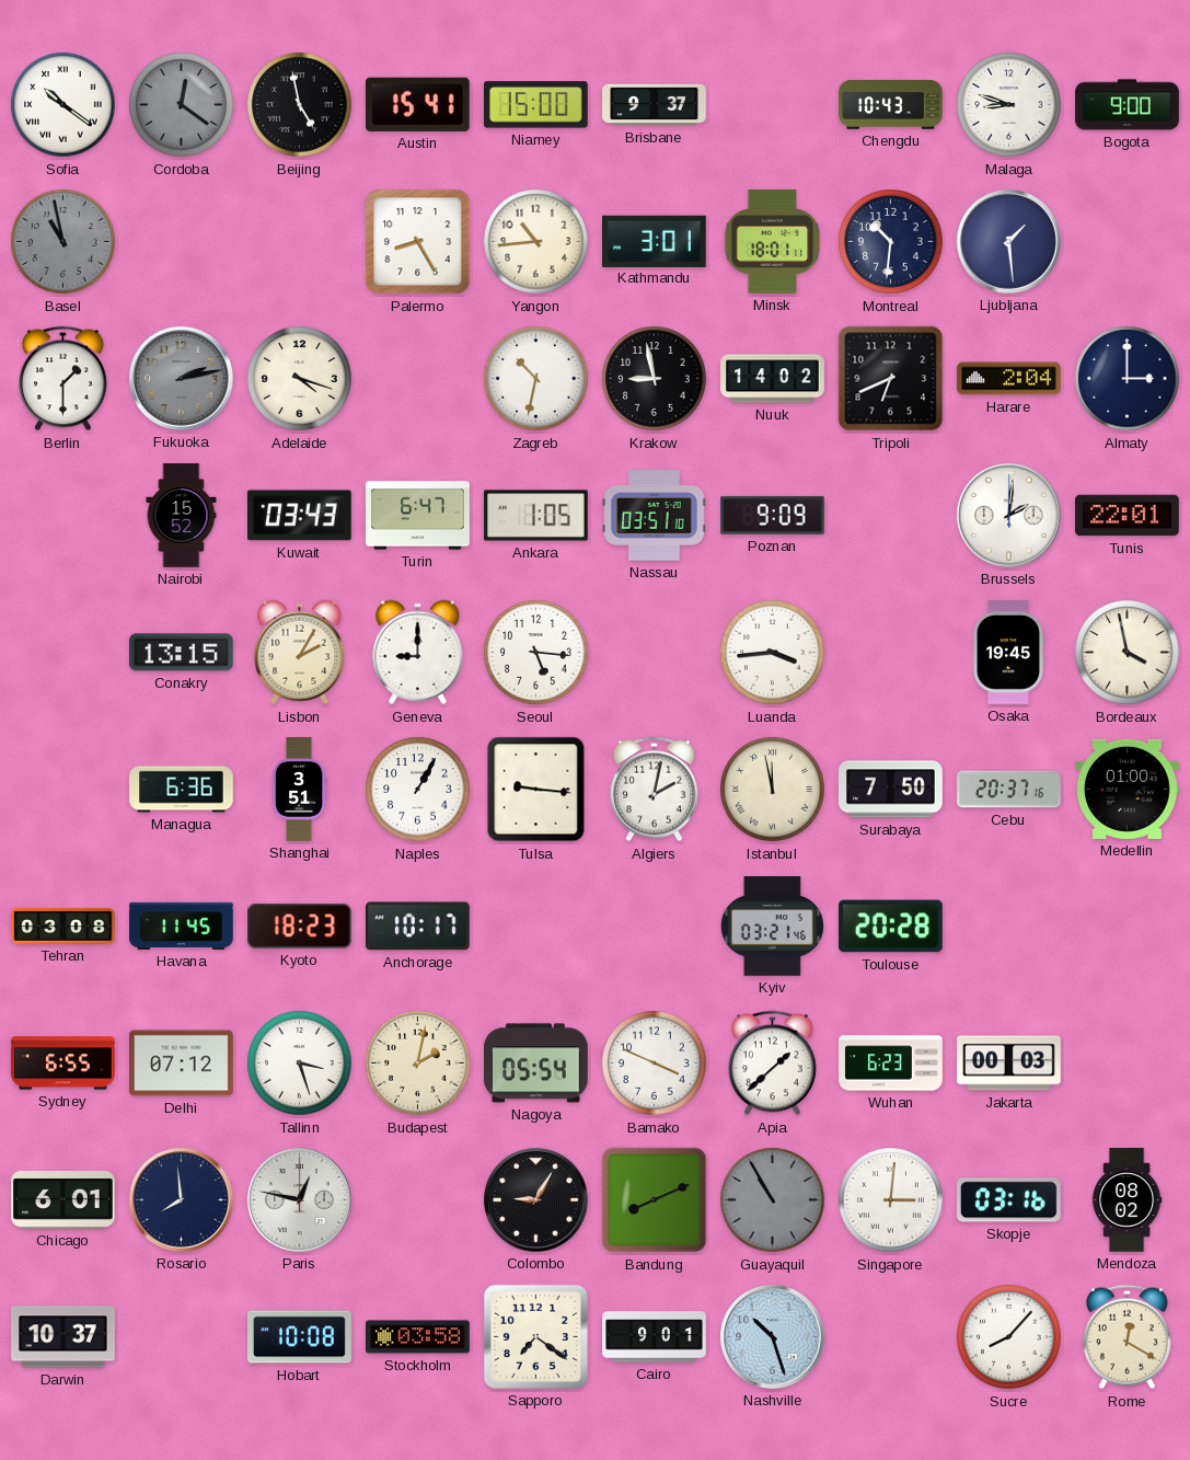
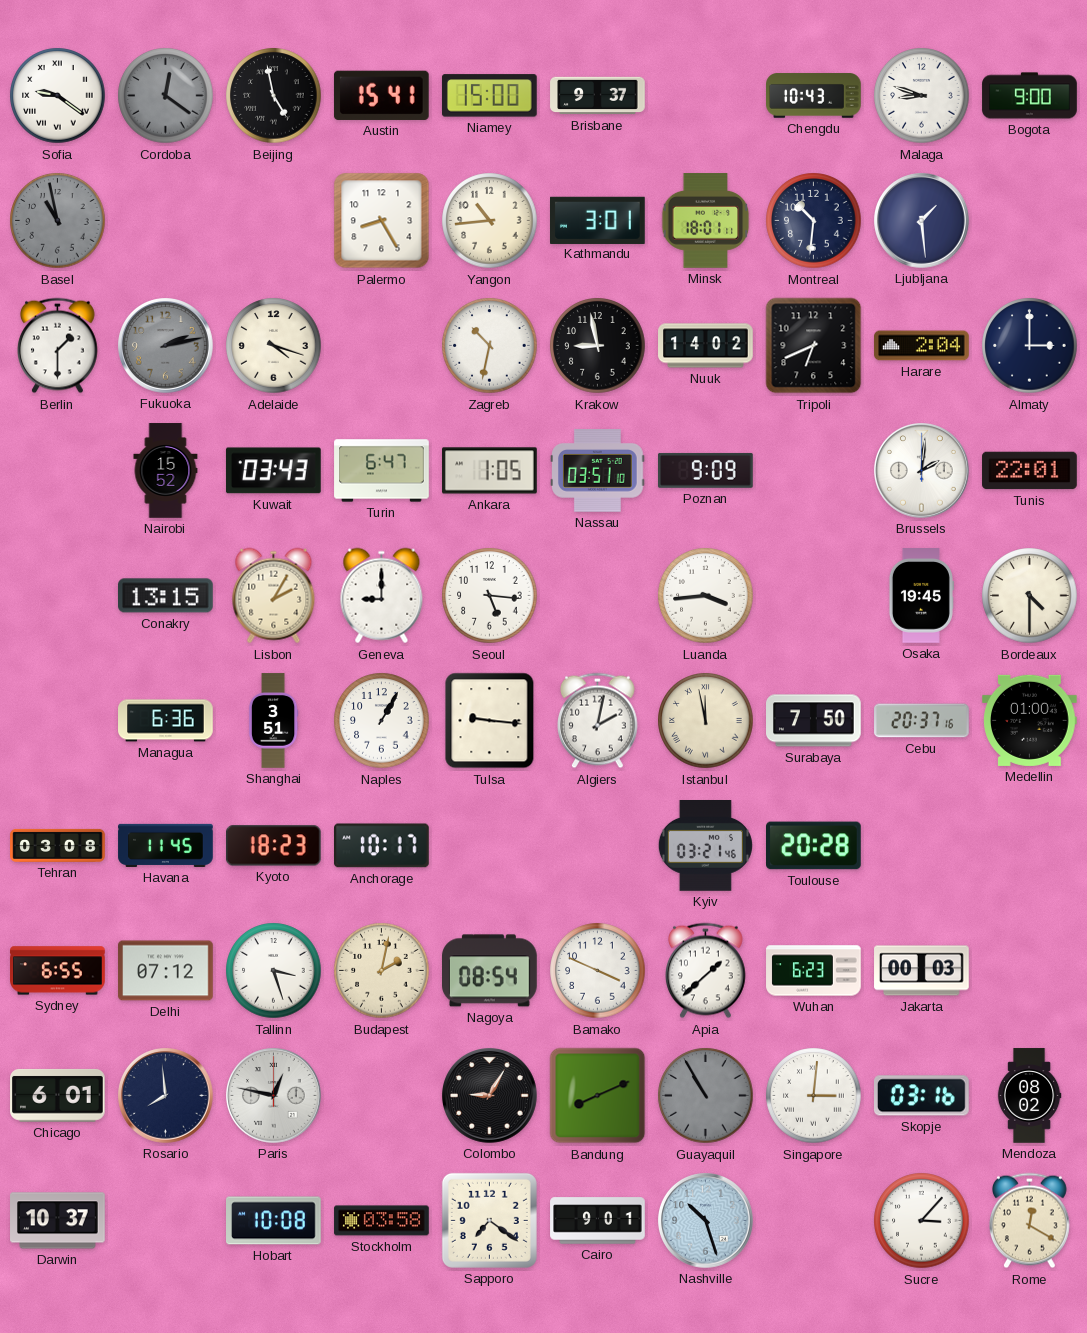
Sofia: 10:21 -> 9:21
Bordeaux: 3:58 -> 4:30
Nagoya: 05:54 -> 08:54
Sucre: 8:07 -> 3:07
